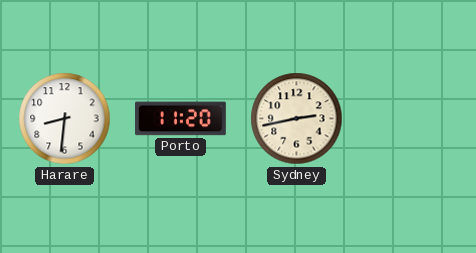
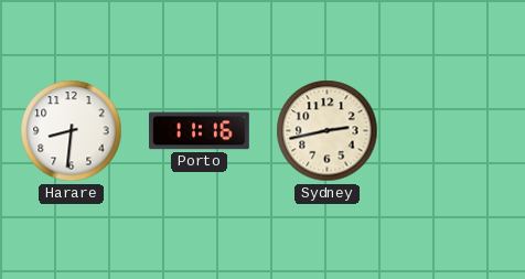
Porto: 11:20 -> 11:16
